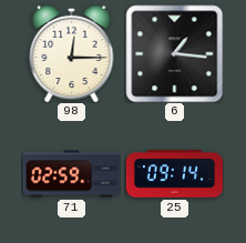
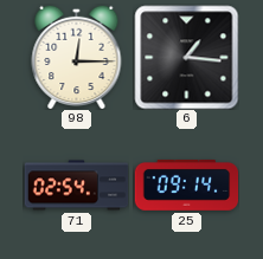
71: 02:59 -> 02:54
